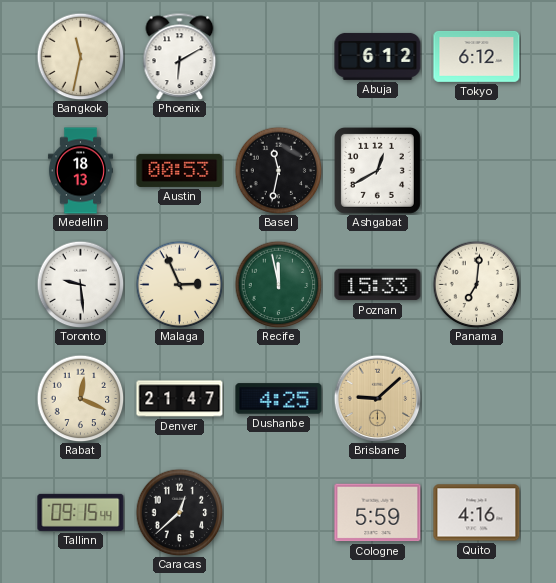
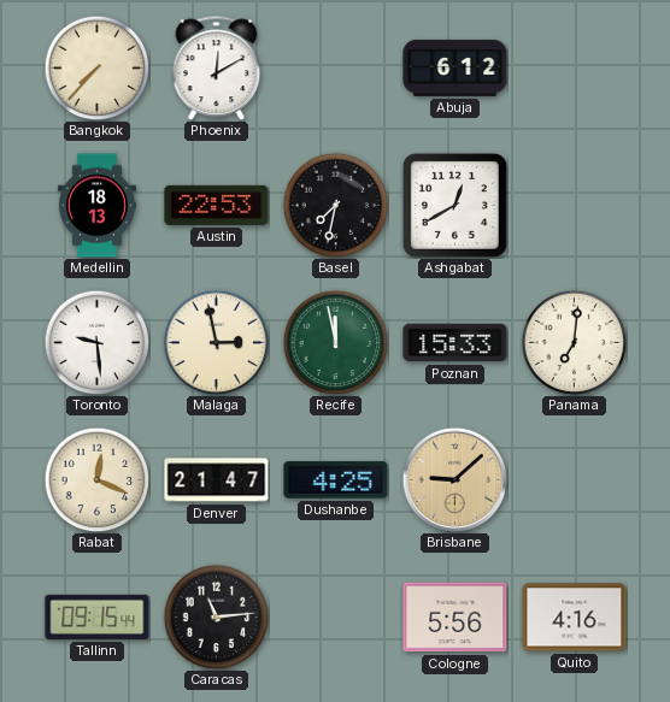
Bangkok: 11:32 -> 7:37
Phoenix: 6:10 -> 12:10
Tokyo: 6:12 -> none
Austin: 00:53 -> 22:53
Basel: 11:32 -> 7:32
Malaga: 2:56 -> 2:58
Caracas: 12:38 -> 11:14
Cologne: 5:59 -> 5:56
